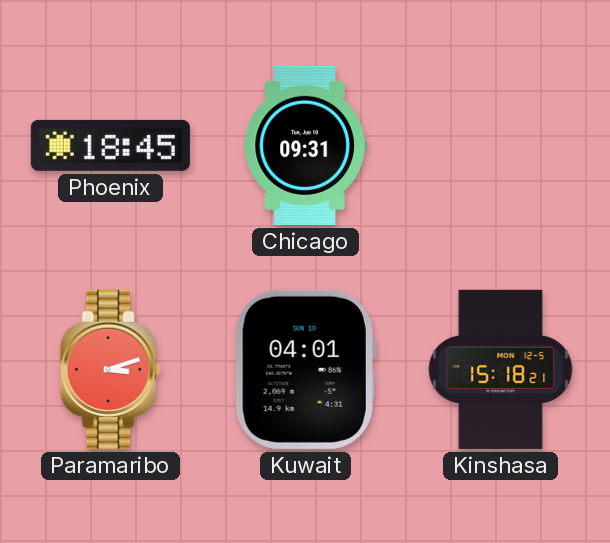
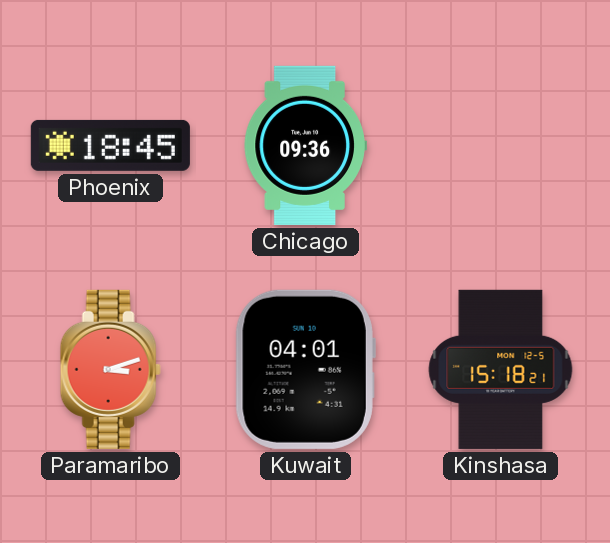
Chicago: 09:31 -> 09:36
